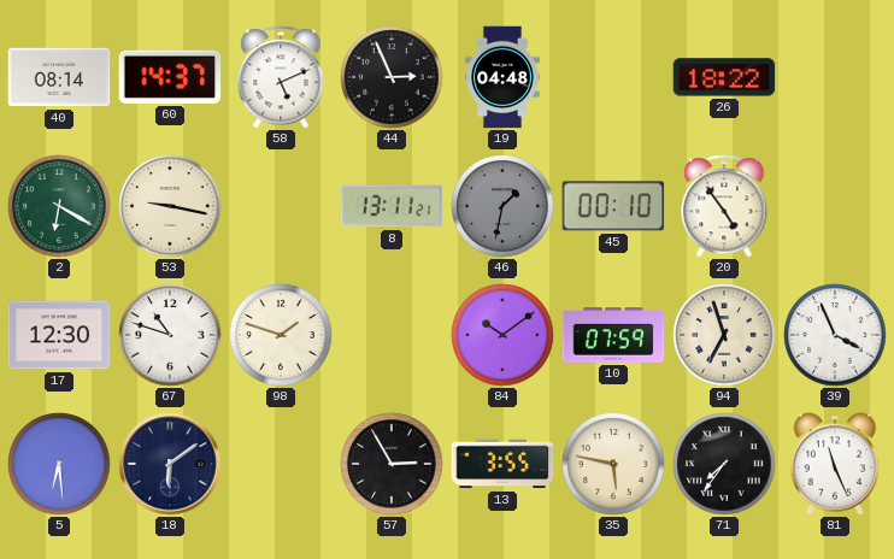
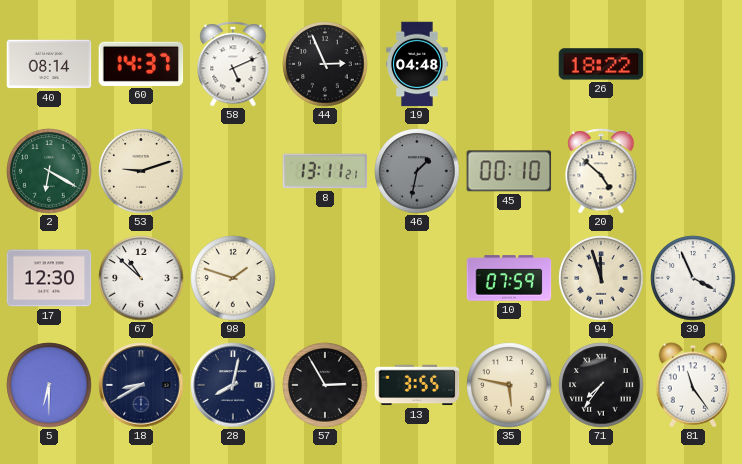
53: 9:17 -> 9:12
20: 4:54 -> 4:52
67: 10:48 -> 10:52
84: 10:09 -> none
94: 6:57 -> 11:57
5: 6:29 -> 6:30
18: 6:09 -> 8:40
28: none -> 8:02
81: 11:26 -> 11:24
